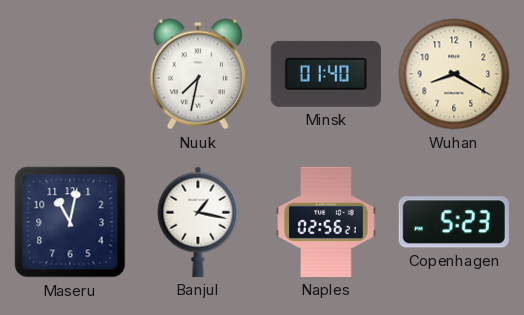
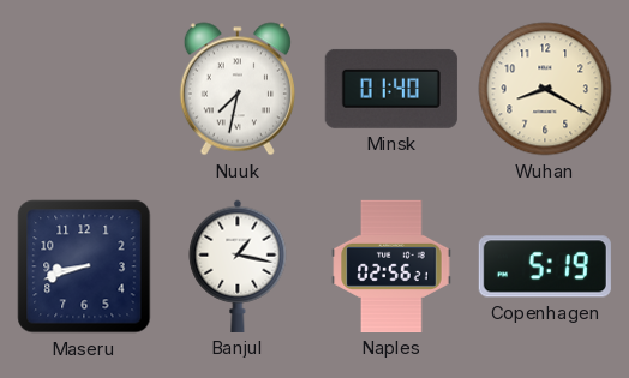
Maseru: 11:02 -> 8:42
Copenhagen: 5:23 -> 5:19
